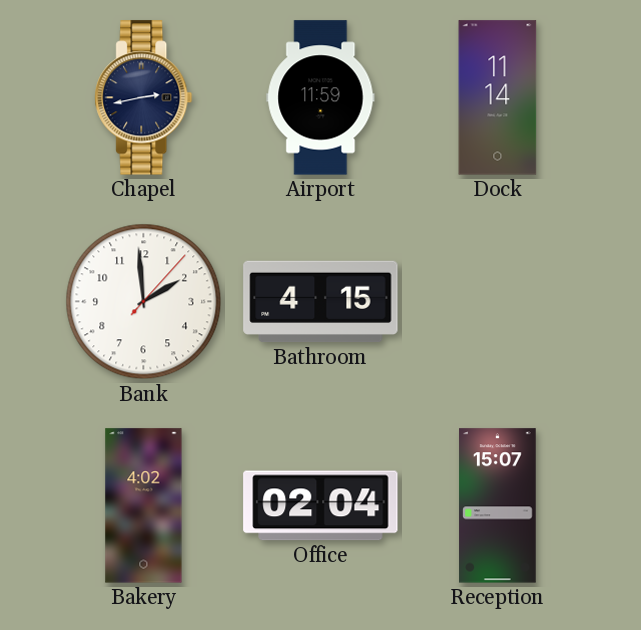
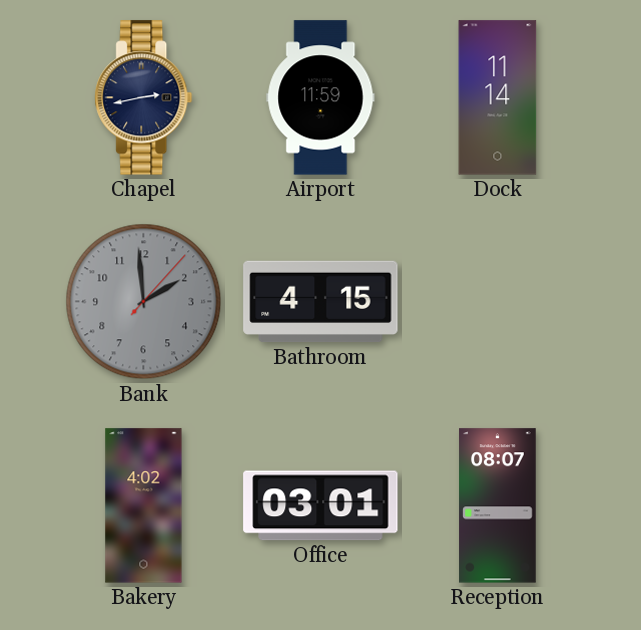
Bank dial: white -> grey
Office: 02:04 -> 03:01
Reception: 15:07 -> 08:07
